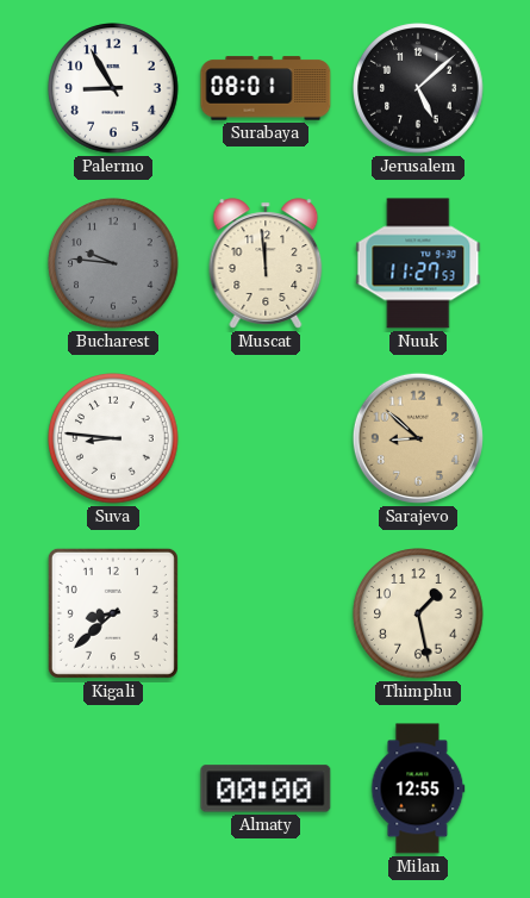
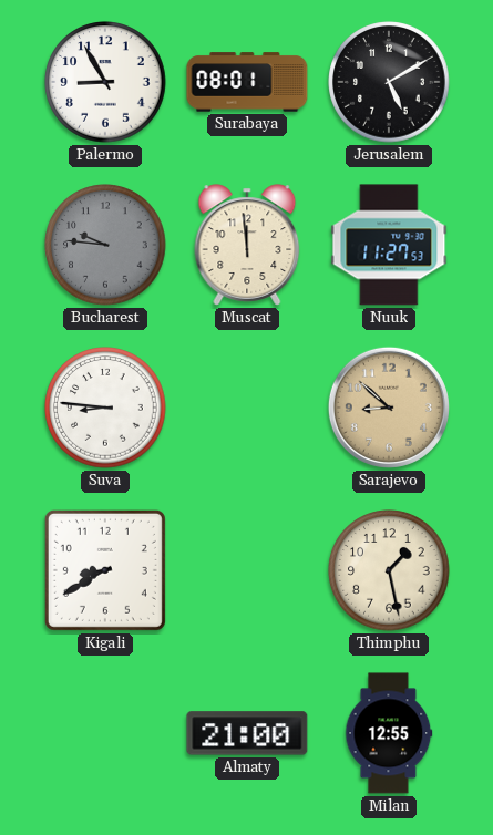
Jerusalem: 5:08 -> 5:10
Kigali: 8:38 -> 8:40
Almaty: 00:00 -> 21:00
